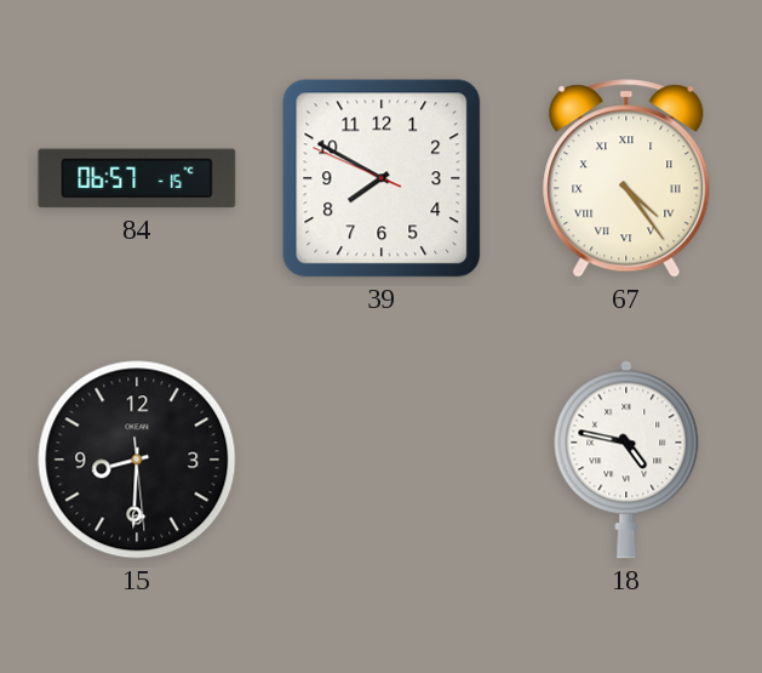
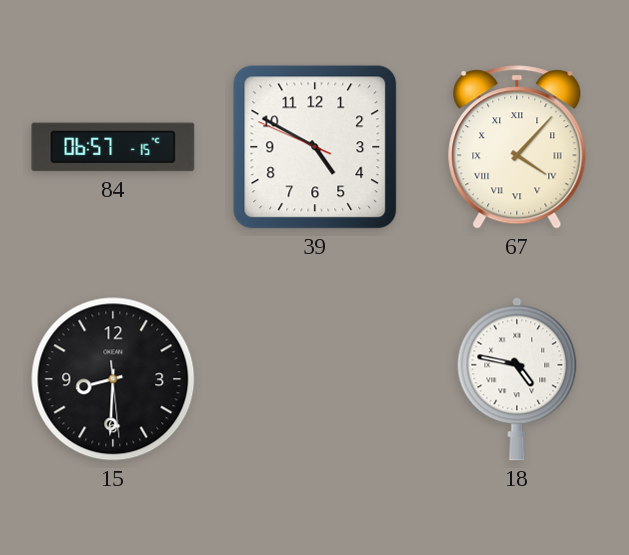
39: 7:49 -> 4:49
67: 4:24 -> 4:07
